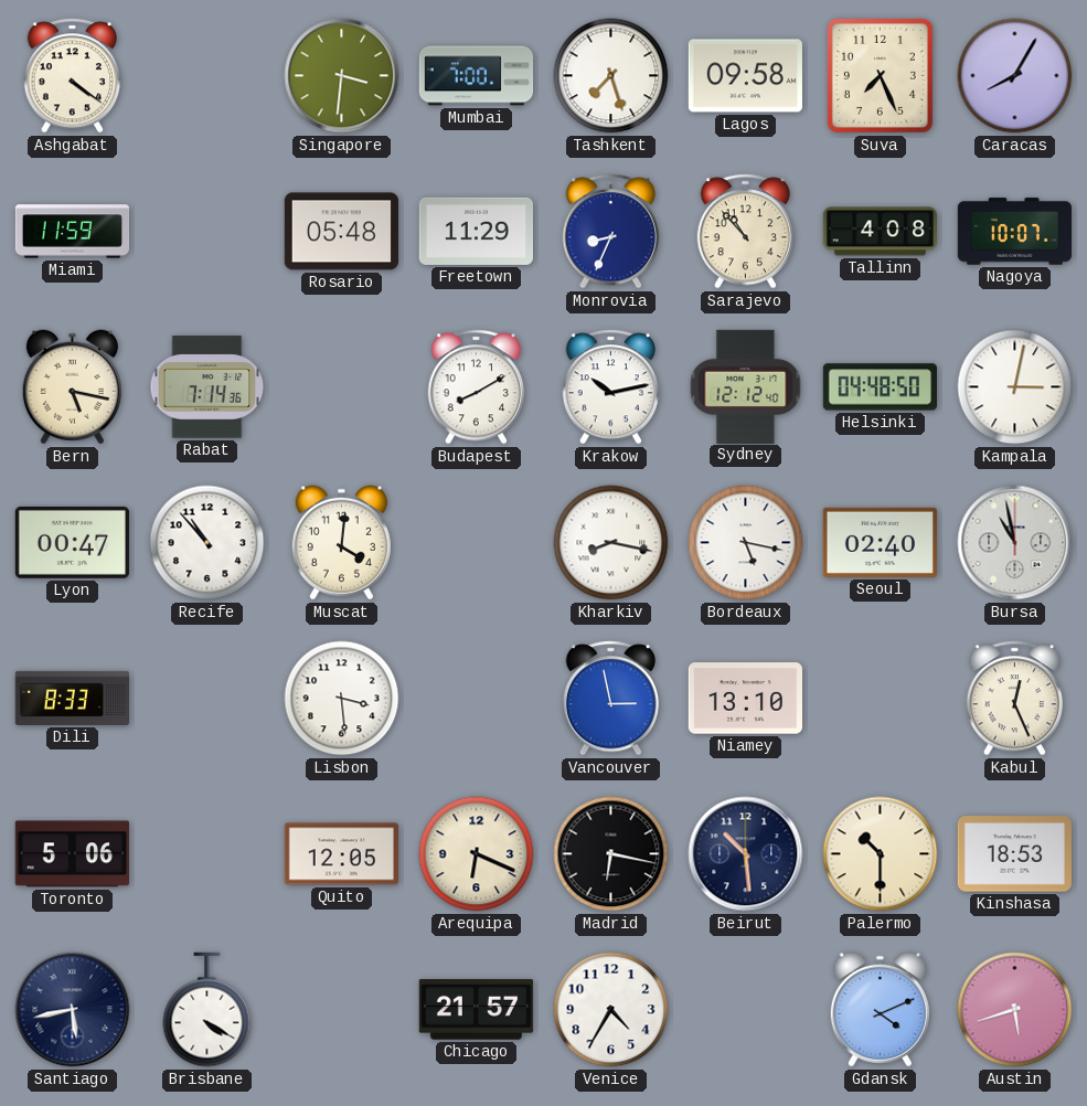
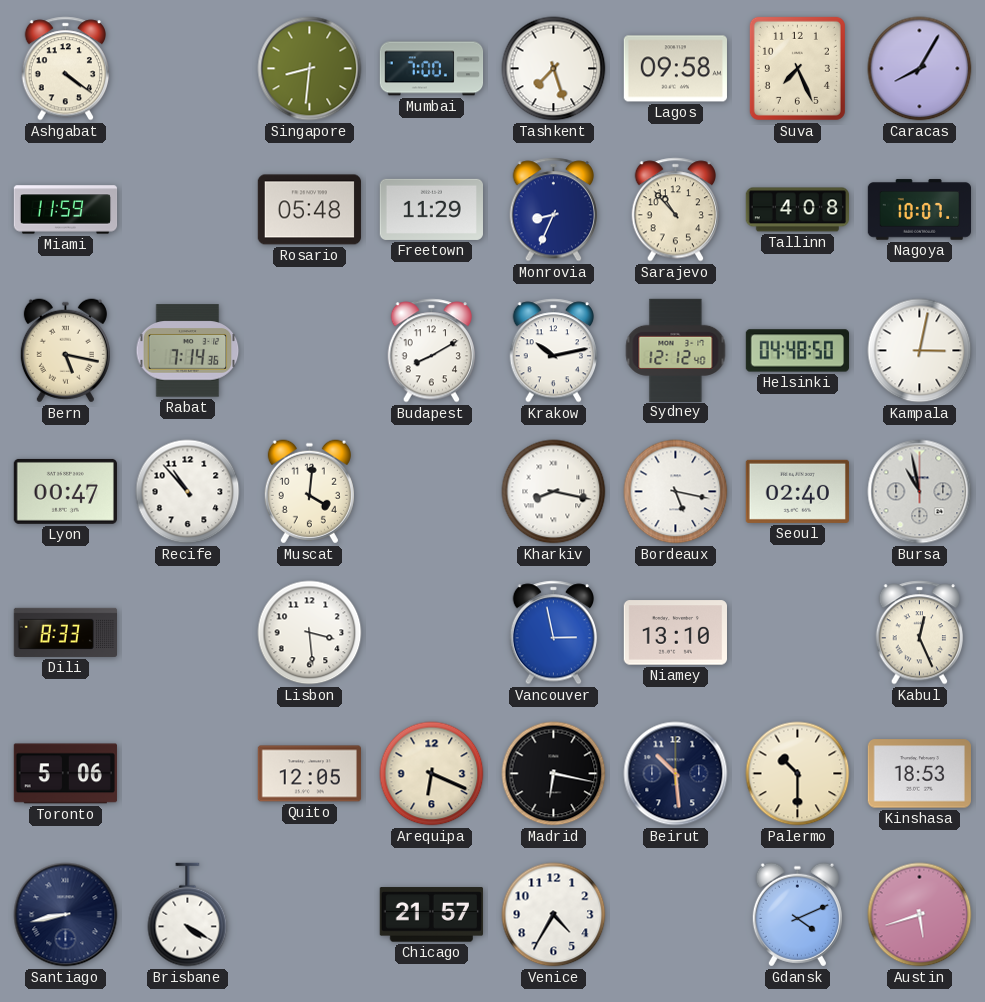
Singapore: 3:31 -> 8:31
Santiago: 5:43 -> 8:43
